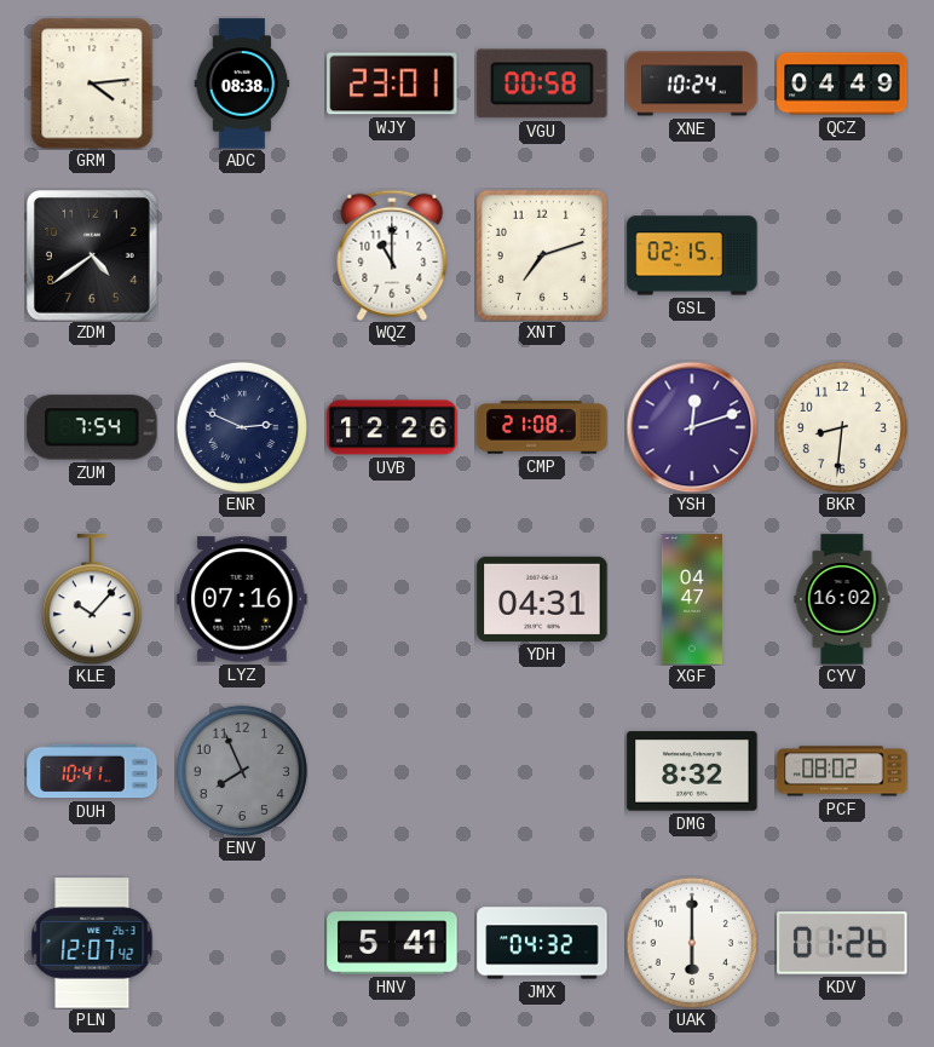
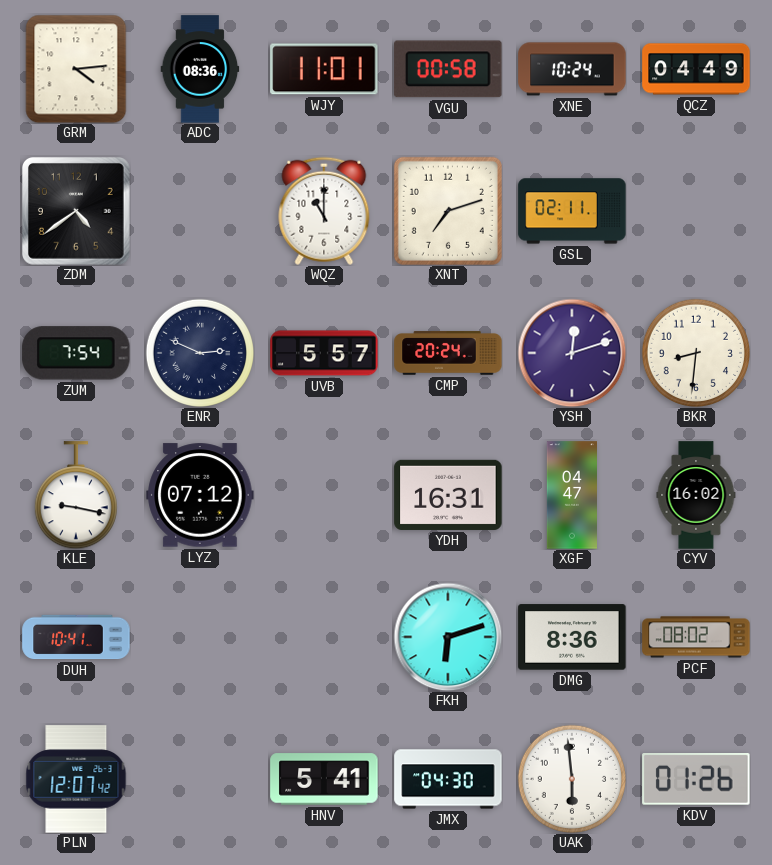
ADC: 08:38 -> 08:36
WJY: 23:01 -> 11:01
GSL: 02:15 -> 02:11
UVB: 12:26 -> 5:57
CMP: 21:08 -> 20:24
KLE: 10:07 -> 9:17
LYZ: 07:16 -> 07:12
YDH: 04:31 -> 16:31
ENV: 7:56 -> none
FKH: none -> 6:12
DMG: 8:32 -> 8:36
JMX: 04:32 -> 04:30
UAK: 6:00 -> 5:59
